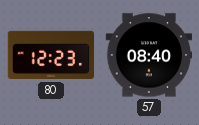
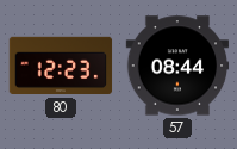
57: 08:40 -> 08:44
